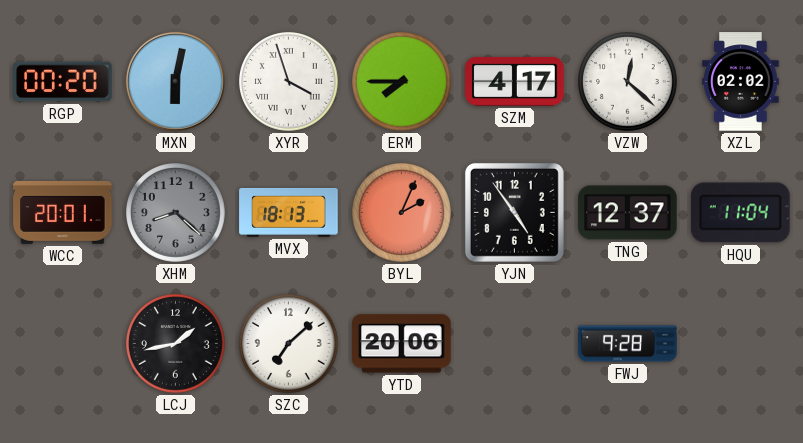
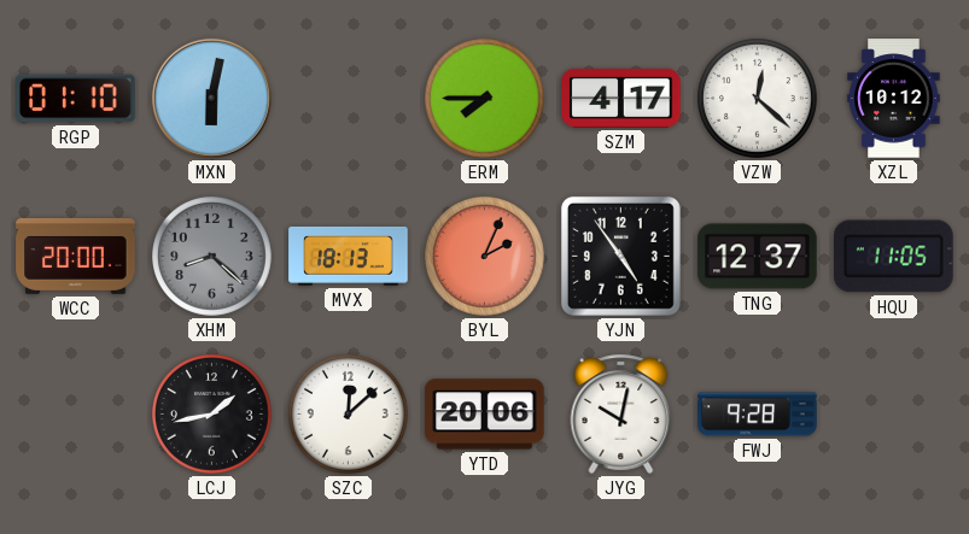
RGP: 00:20 -> 01:10
XYR: 3:57 -> none
XZL: 02:02 -> 10:12
WCC: 20:01 -> 20:00
HQU: 11:04 -> 11:05
SZC: 7:08 -> 12:08
JYG: none -> 10:02
